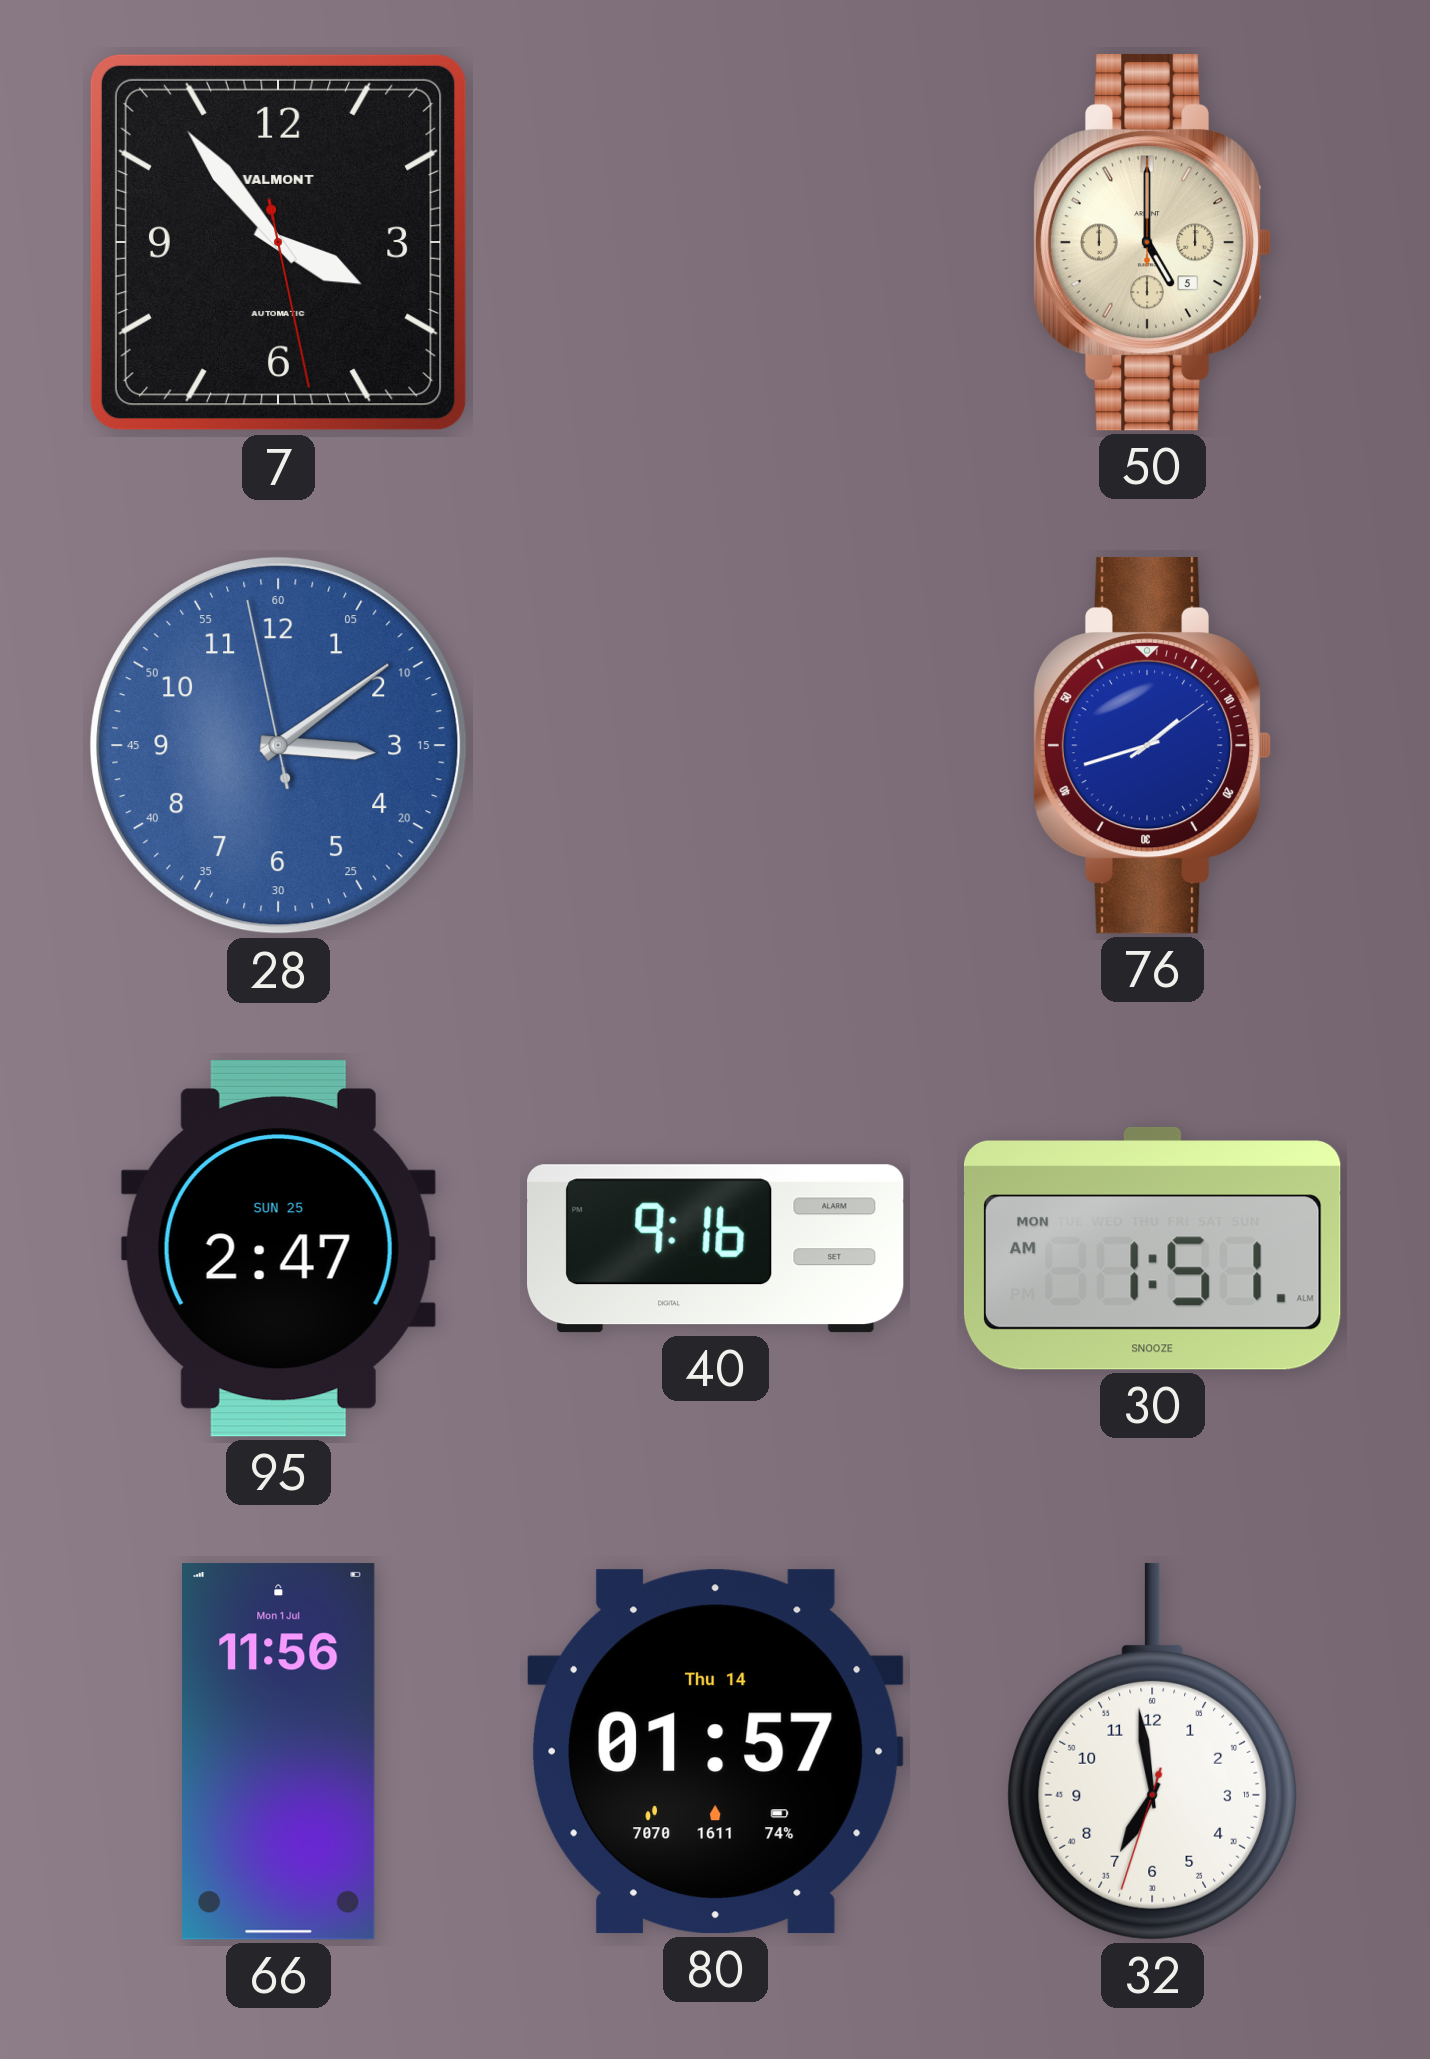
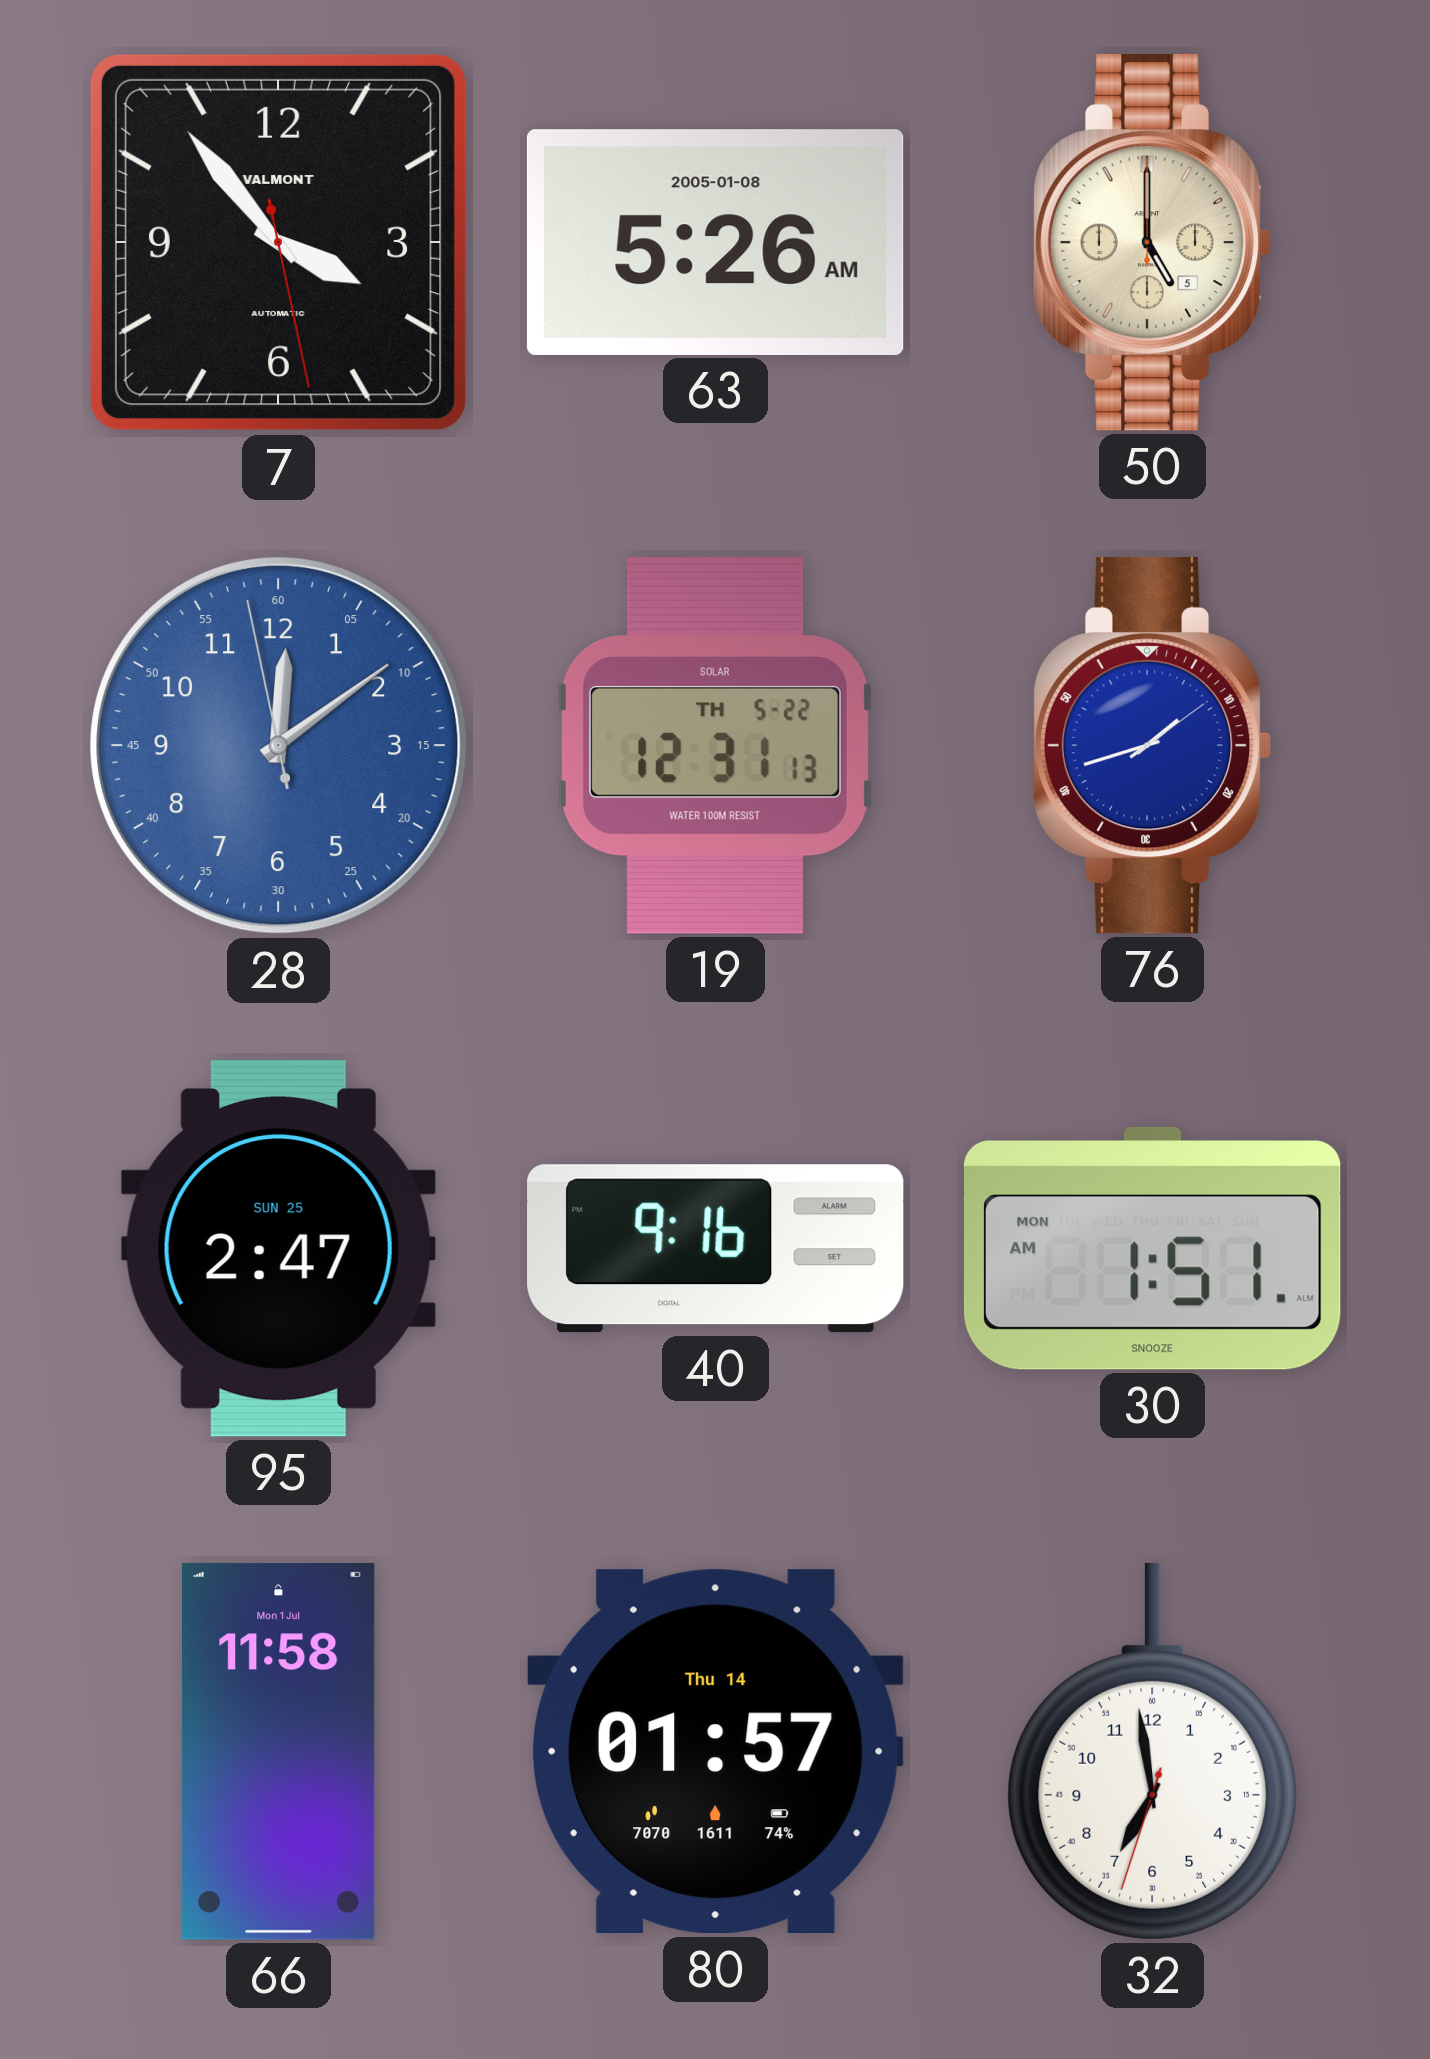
63: none -> 5:26
28: 3:08 -> 12:08
19: none -> 12:31
66: 11:56 -> 11:58
